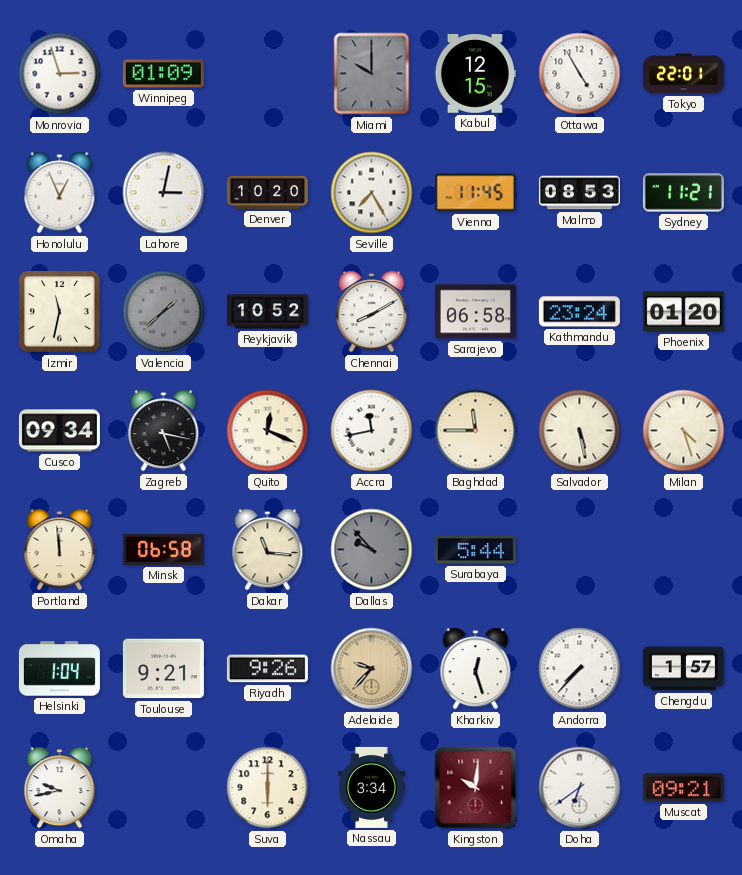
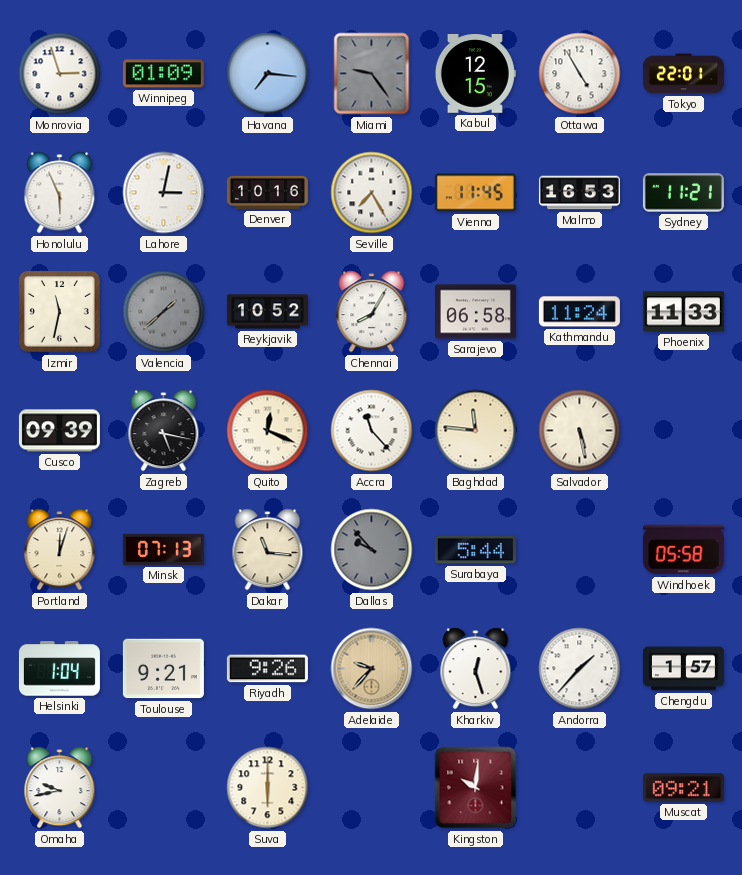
Havana: none -> 7:16
Miami: 10:00 -> 9:24
Honolulu: 12:56 -> 5:56
Denver: 10:20 -> 10:16
Malmo: 08:53 -> 16:53
Chennai: 8:10 -> 8:05
Kathmandu: 23:24 -> 11:24
Phoenix: 01:20 -> 11:33
Cusco: 09:34 -> 09:39
Accra: 11:43 -> 11:23
Baghdad: 11:45 -> 11:46
Milan: 4:27 -> none
Portland: 11:59 -> 12:03
Minsk: 06:58 -> 07:13
Windhoek: none -> 05:58
Andorra: 7:37 -> 1:37
Nassau: 3:34 -> none
Doha: 6:39 -> none
